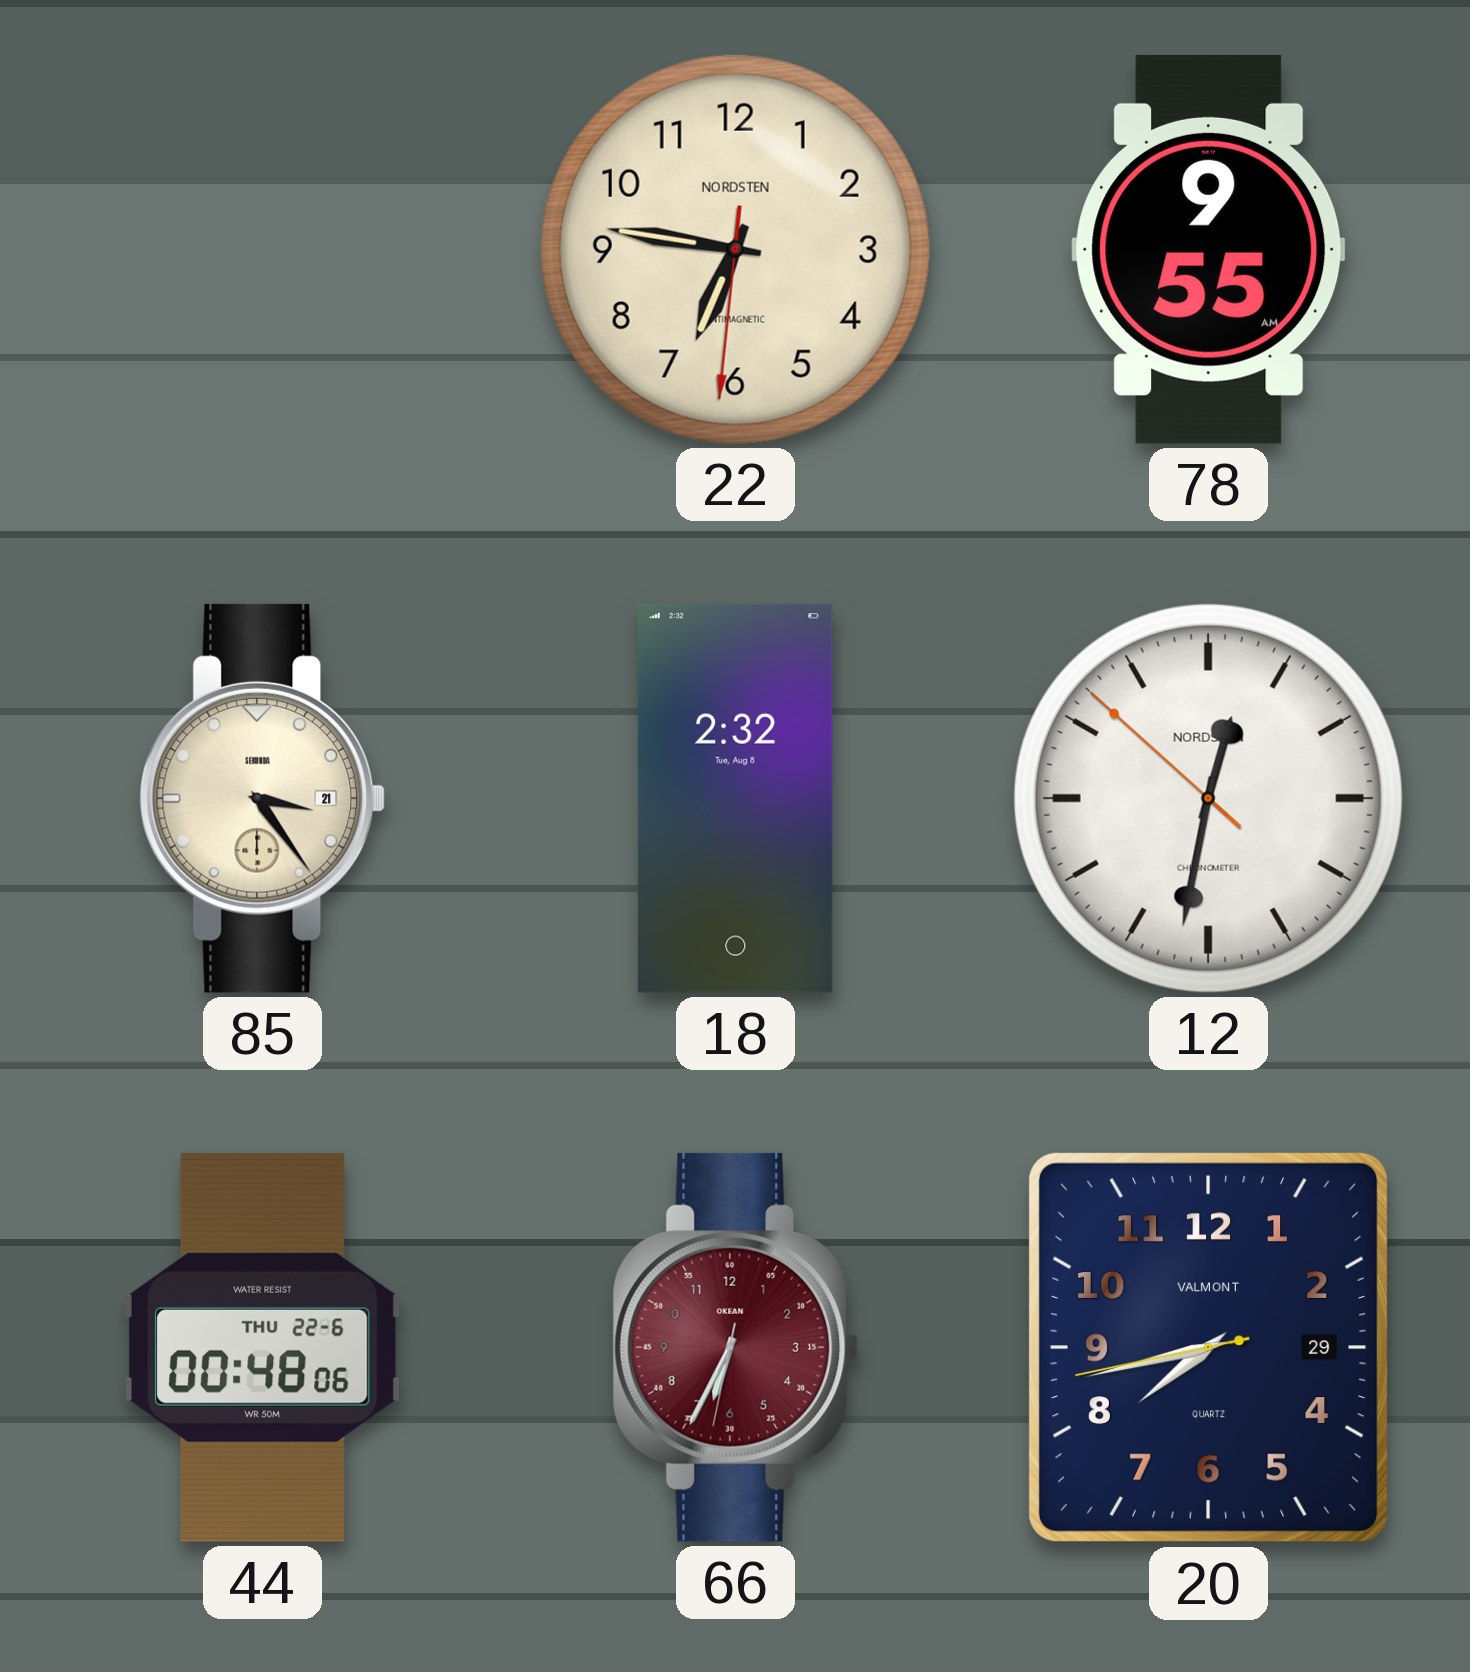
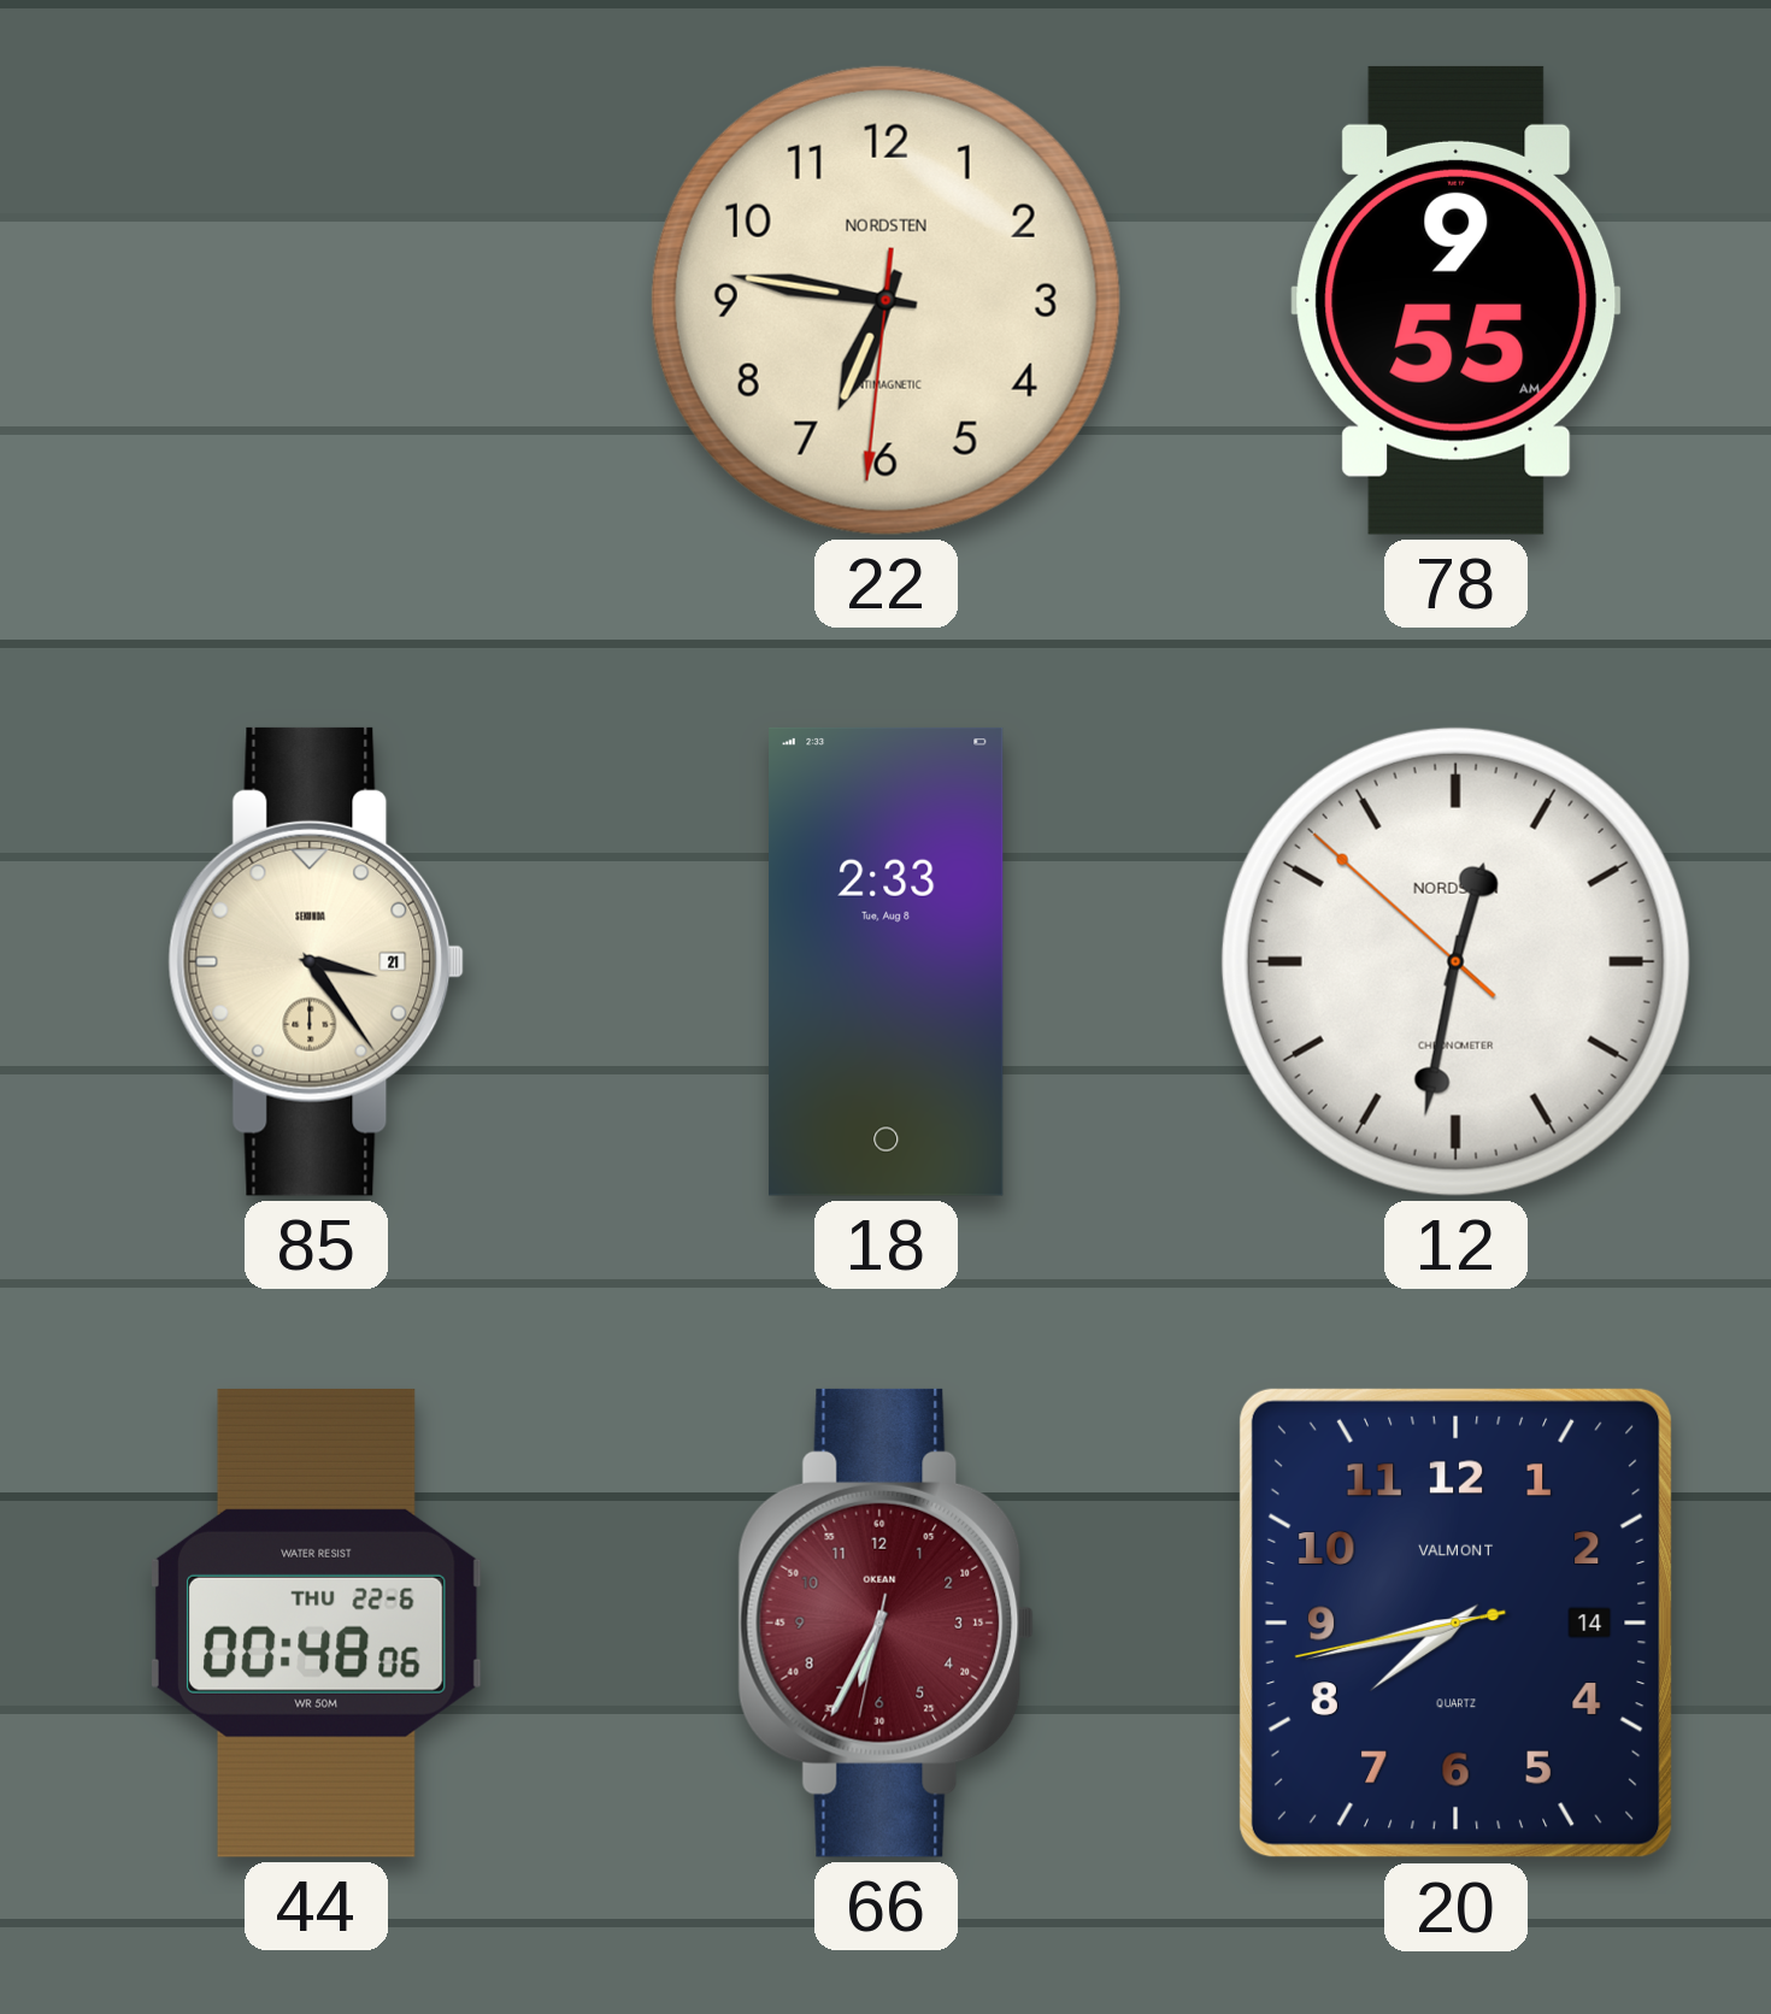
18: 2:32 -> 2:33
20 date: 29 -> 14
